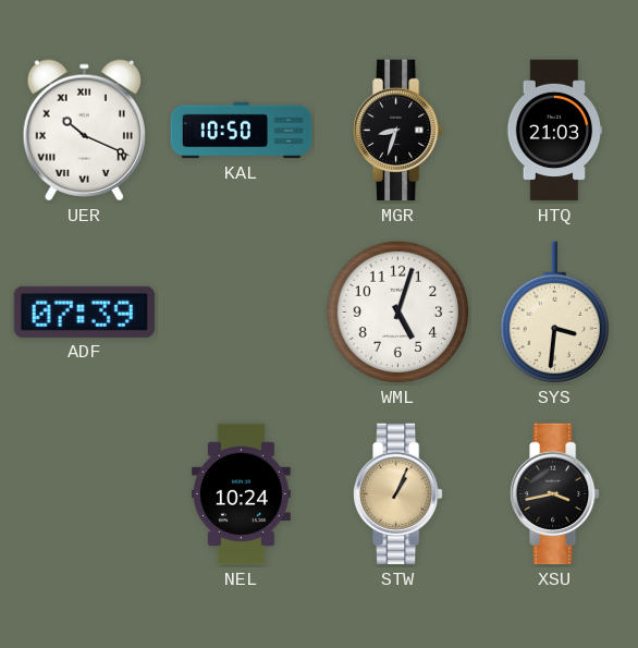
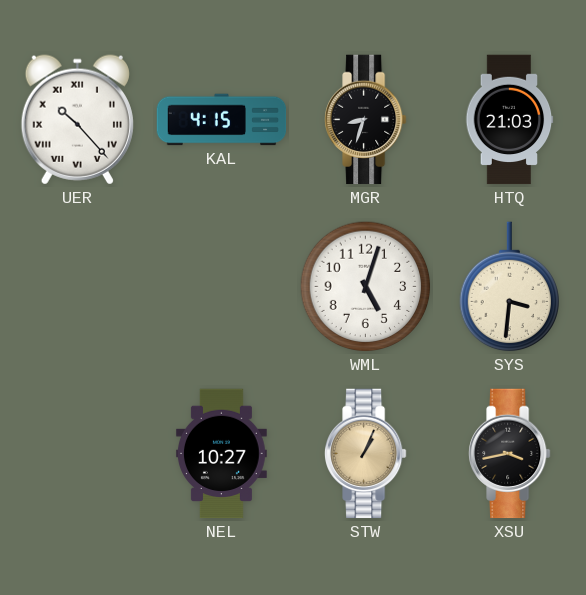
UER: 10:19 -> 10:23
KAL: 10:50 -> 4:15
ADF: 07:39 -> none
NEL: 10:24 -> 10:27
